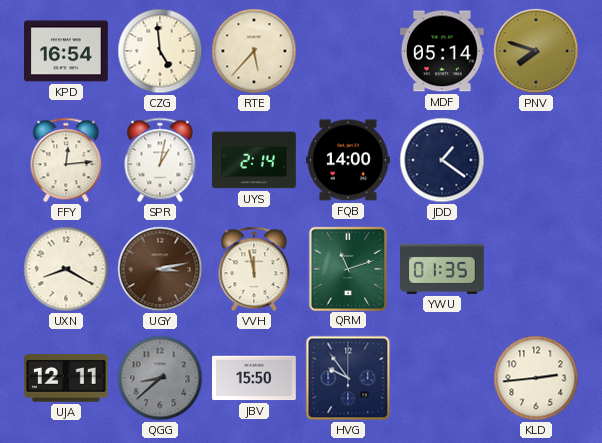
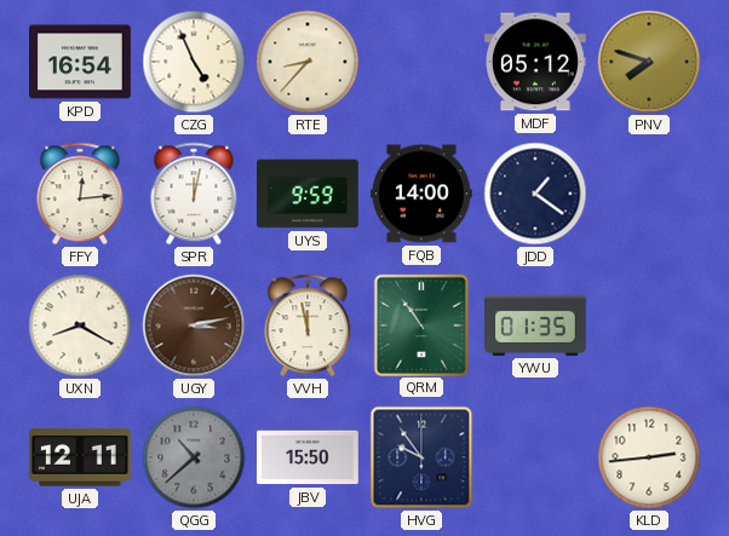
CZG: 4:59 -> 4:56
RTE: 5:37 -> 8:37
MDF: 05:14 -> 05:12
SPR: 1:02 -> 12:02
UYS: 2:14 -> 9:59
QRM: 11:12 -> 10:54
QGG: 8:38 -> 10:38
